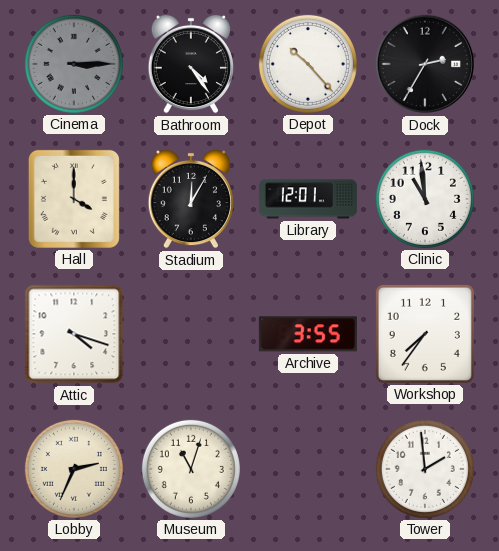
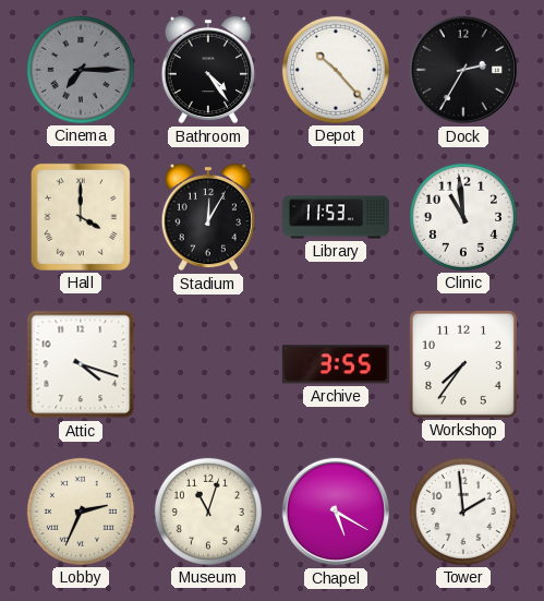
Cinema: 3:15 -> 7:15
Library: 12:01 -> 11:53
Chapel: none -> 5:20
